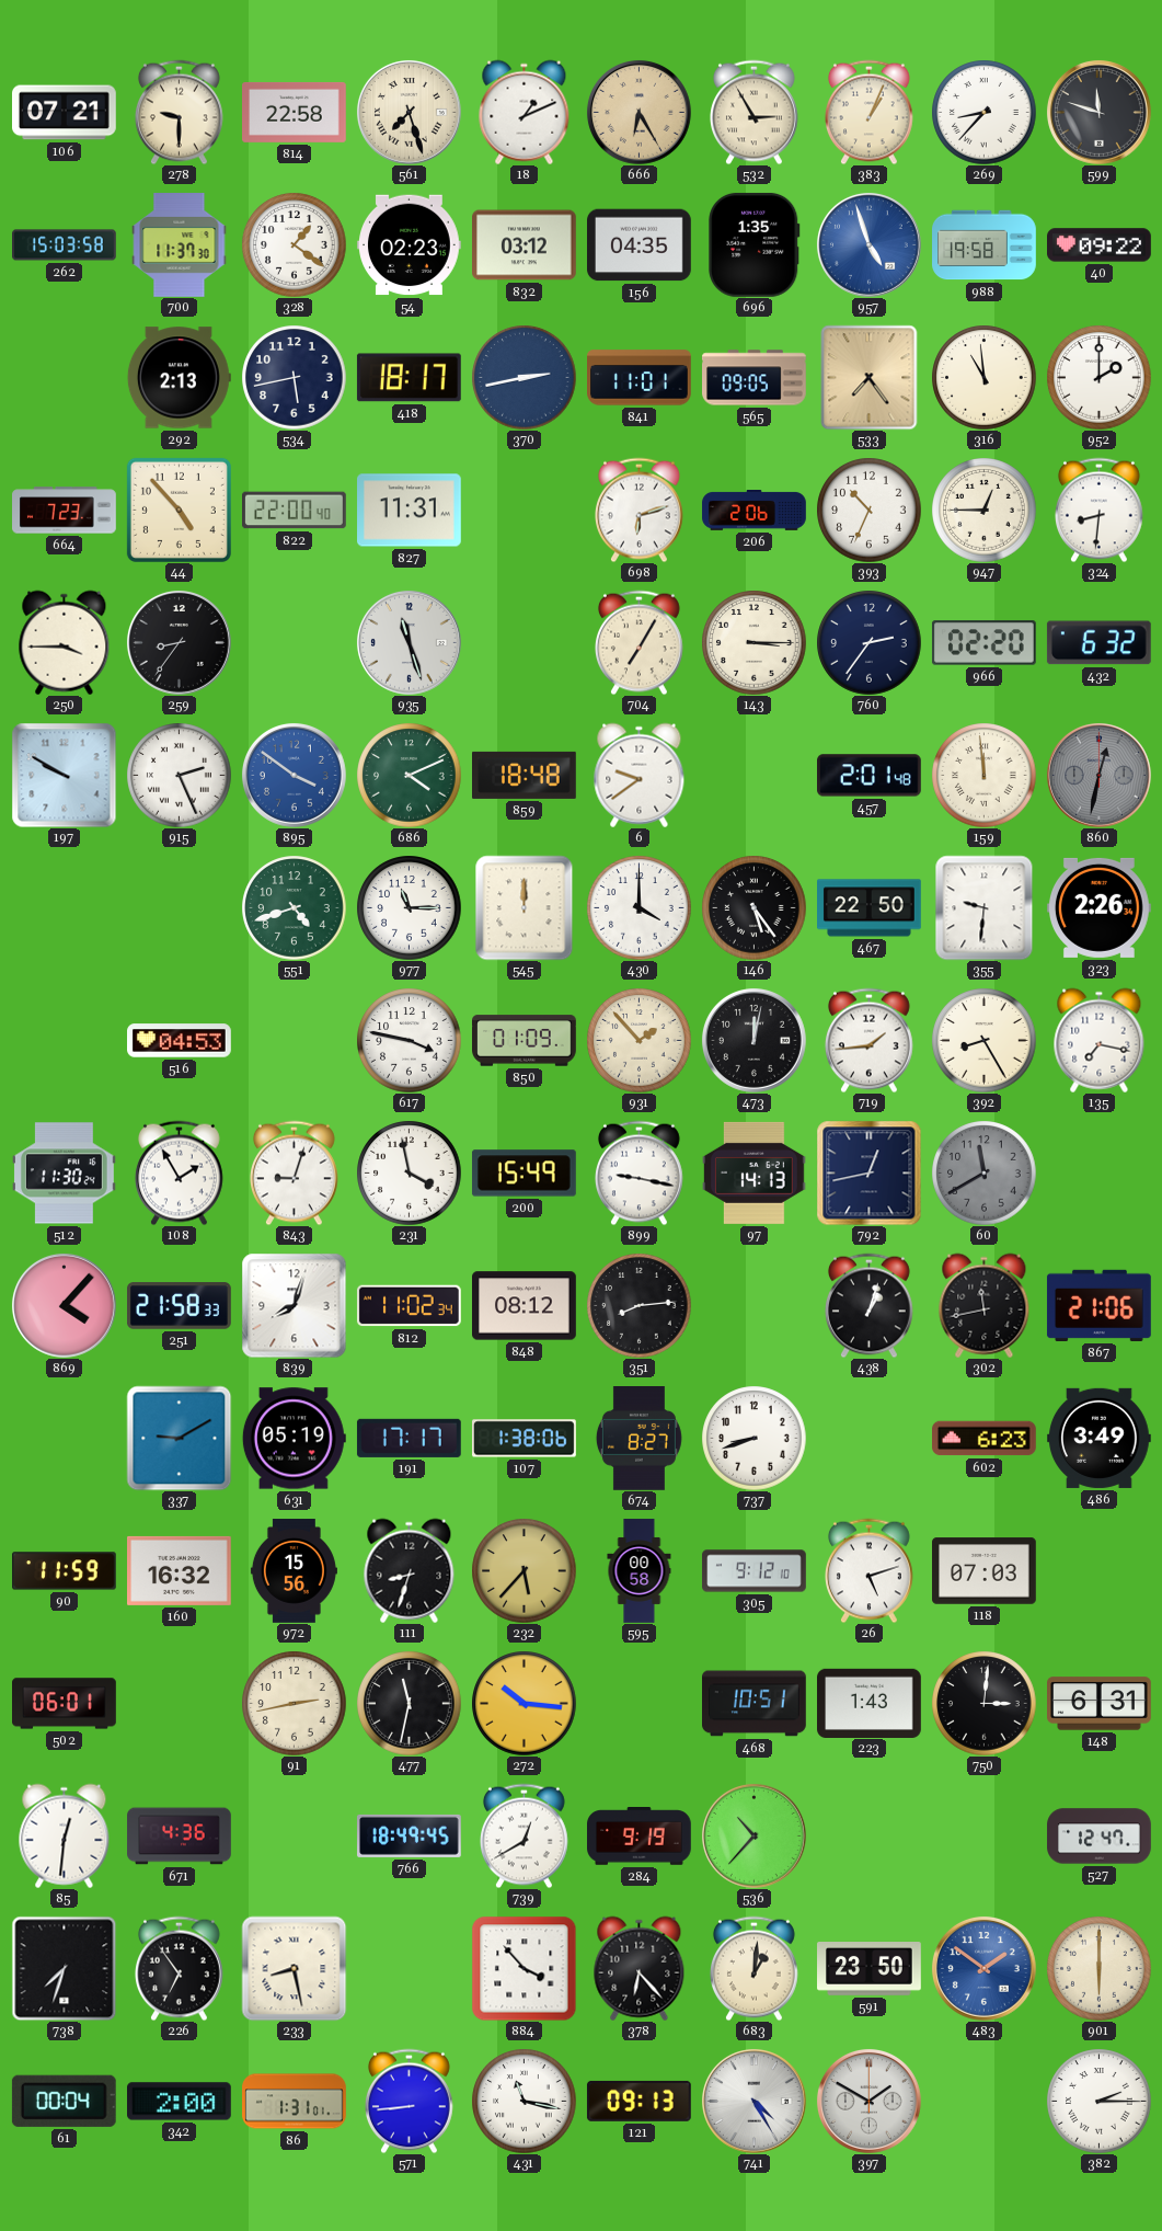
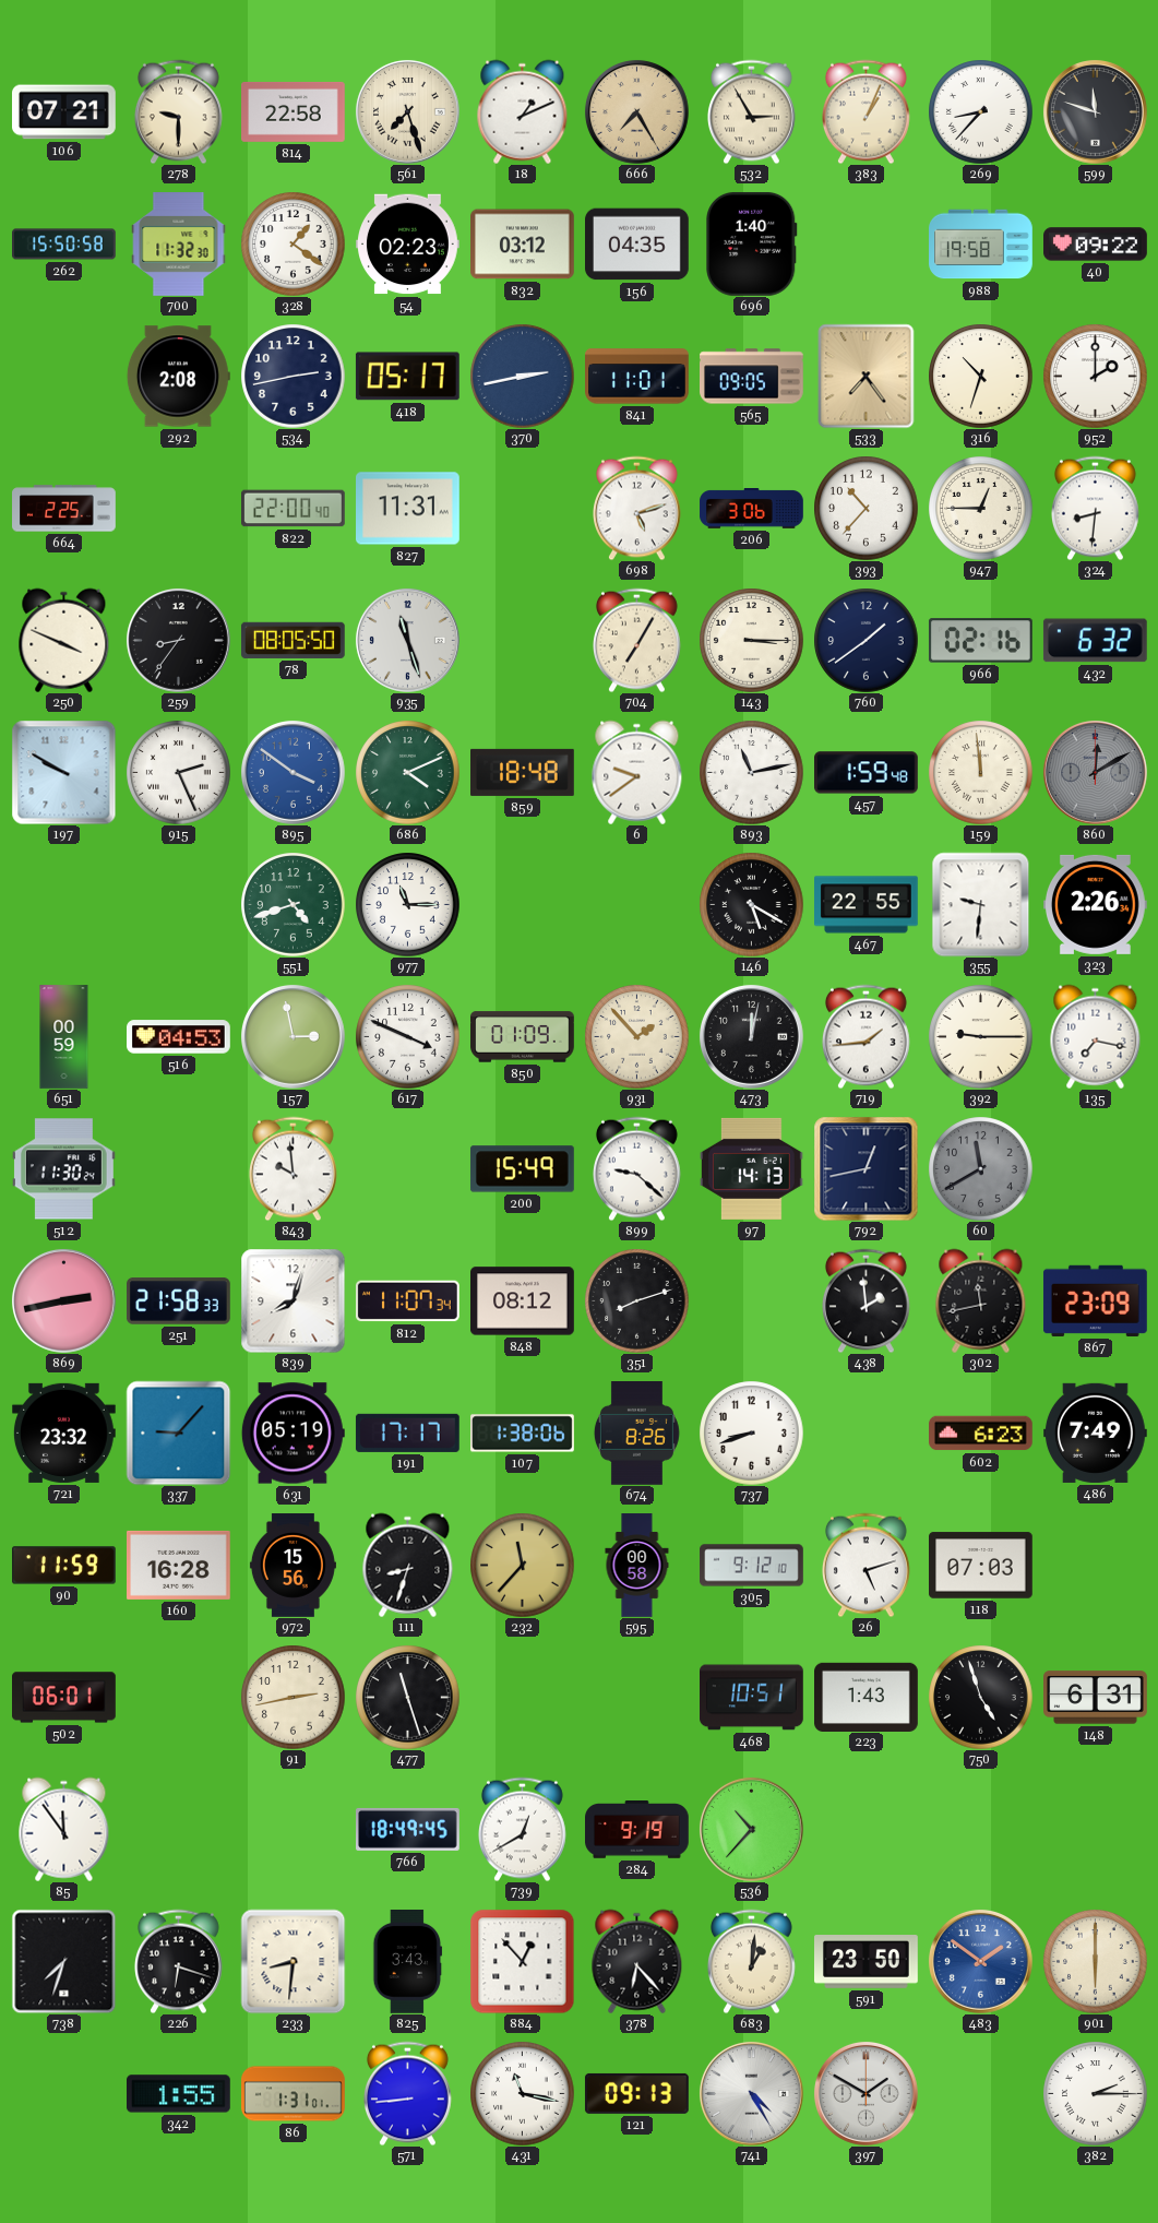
666: 6:25 -> 7:25
262: 15:03 -> 15:50
700: 11:37 -> 11:32
696: 1:35 -> 1:40
957: 4:57 -> none
292: 2:13 -> 2:08
534: 5:43 -> 2:43
418: 18:17 -> 05:17
316: 10:59 -> 10:33
664: 7:23 -> 2:25
44: 4:53 -> none
698: 6:12 -> 5:12
206: 2:06 -> 3:06
393: 10:34 -> 10:37
250: 3:45 -> 3:49
78: none -> 08:05
760: 2:36 -> 1:39
966: 02:20 -> 02:16
893: none -> 11:13
457: 2:01 -> 1:59
860: 12:32 -> 12:10
545: 12:00 -> none
430: 4:00 -> none
146: 5:24 -> 5:20
467: 22:50 -> 22:55
651: none -> 00:59
157: none -> 2:58
617: 3:47 -> 3:49
392: 8:25 -> 9:15
108: 1:55 -> none
843: 9:03 -> 9:59
231: 3:58 -> none
899: 9:17 -> 9:22
869: 4:07 -> 2:43
812: 11:02 -> 11:07
351: 8:14 -> 8:12
438: 1:03 -> 1:59
867: 21:06 -> 23:09
721: none -> 23:32
337: 9:10 -> 9:07
674: 8:27 -> 8:26
486: 3:49 -> 7:49
160: 16:32 -> 16:28
232: 5:37 -> 11:37
477: 11:32 -> 11:27
272: 10:16 -> none
750: 3:01 -> 4:57
85: 12:31 -> 11:54
671: 4:36 -> none
527: 12:47 -> none
226: 6:54 -> 6:18
233: 8:28 -> 8:31
825: none -> 3:43
884: 3:53 -> 12:53
61: 00:04 -> none
342: 2:00 -> 1:55
